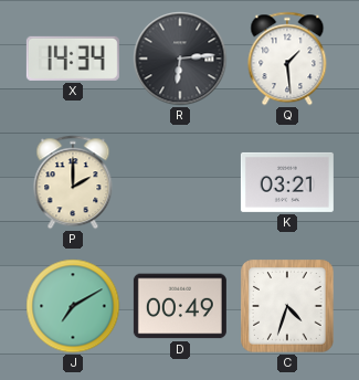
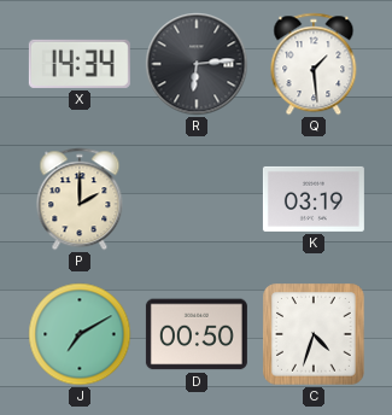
K: 03:21 -> 03:19
D: 00:49 -> 00:50
